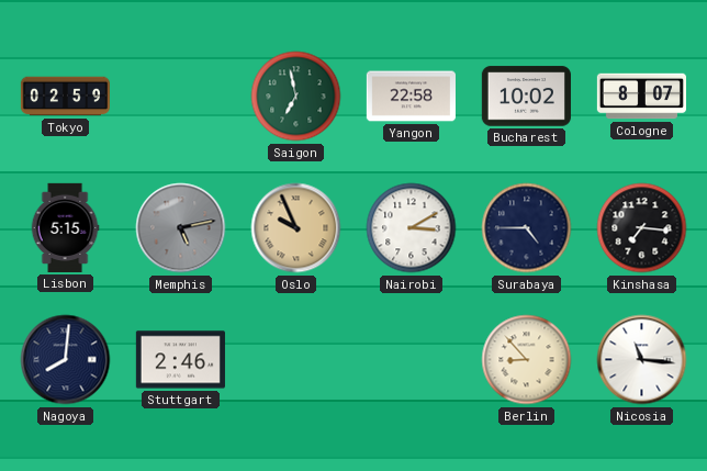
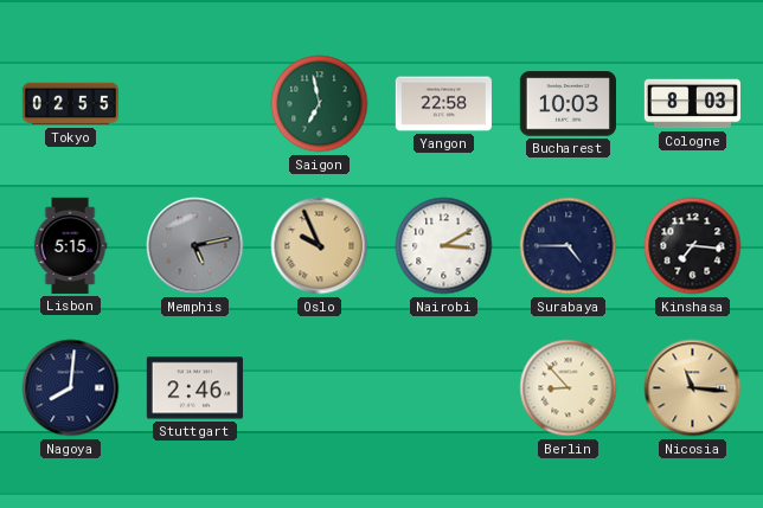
Tokyo: 02:59 -> 02:55
Bucharest: 10:02 -> 10:03
Cologne: 8:07 -> 8:03
Nicosia dial: white -> champagne
